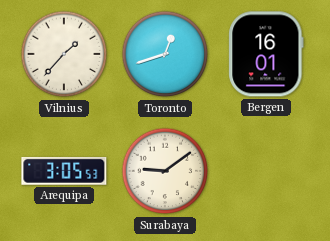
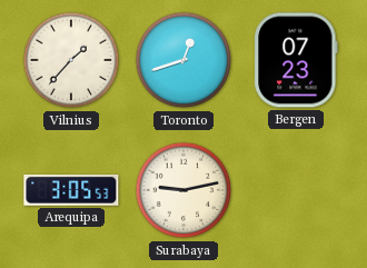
Bergen: 16:01 -> 07:23
Surabaya: 9:09 -> 9:13
